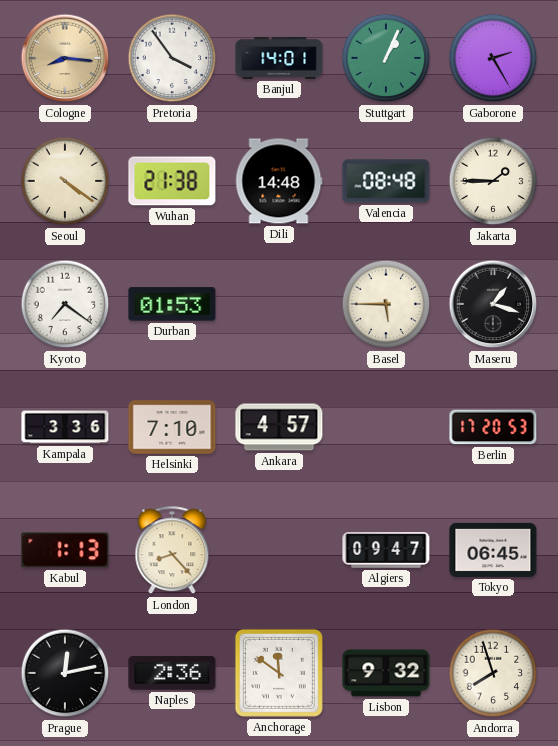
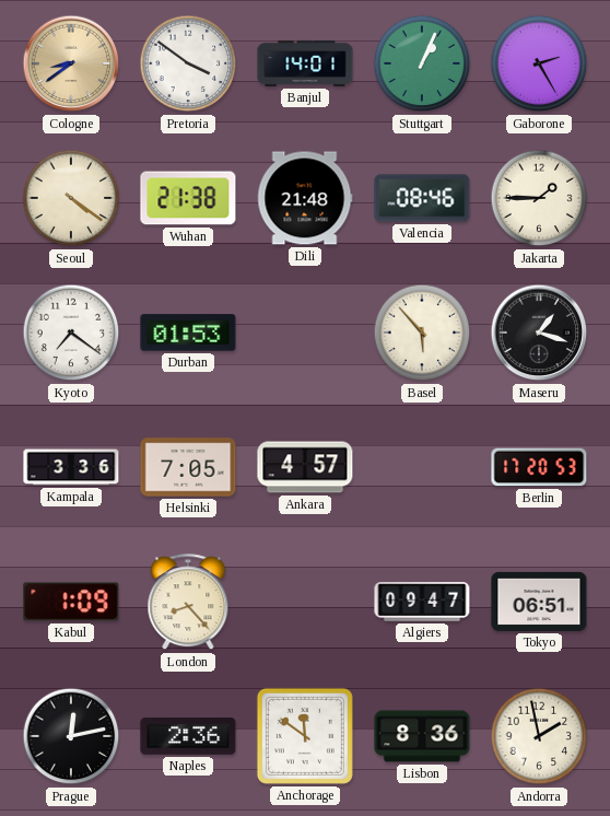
Cologne: 8:16 -> 8:39
Pretoria: 3:54 -> 3:51
Dili: 14:48 -> 21:48
Valencia: 08:48 -> 08:46
Basel: 5:45 -> 5:53
Helsinki: 7:10 -> 7:05
Kabul: 1:13 -> 1:09
Tokyo: 06:45 -> 06:51
Lisbon: 9:32 -> 8:36
Andorra: 7:57 -> 1:58
